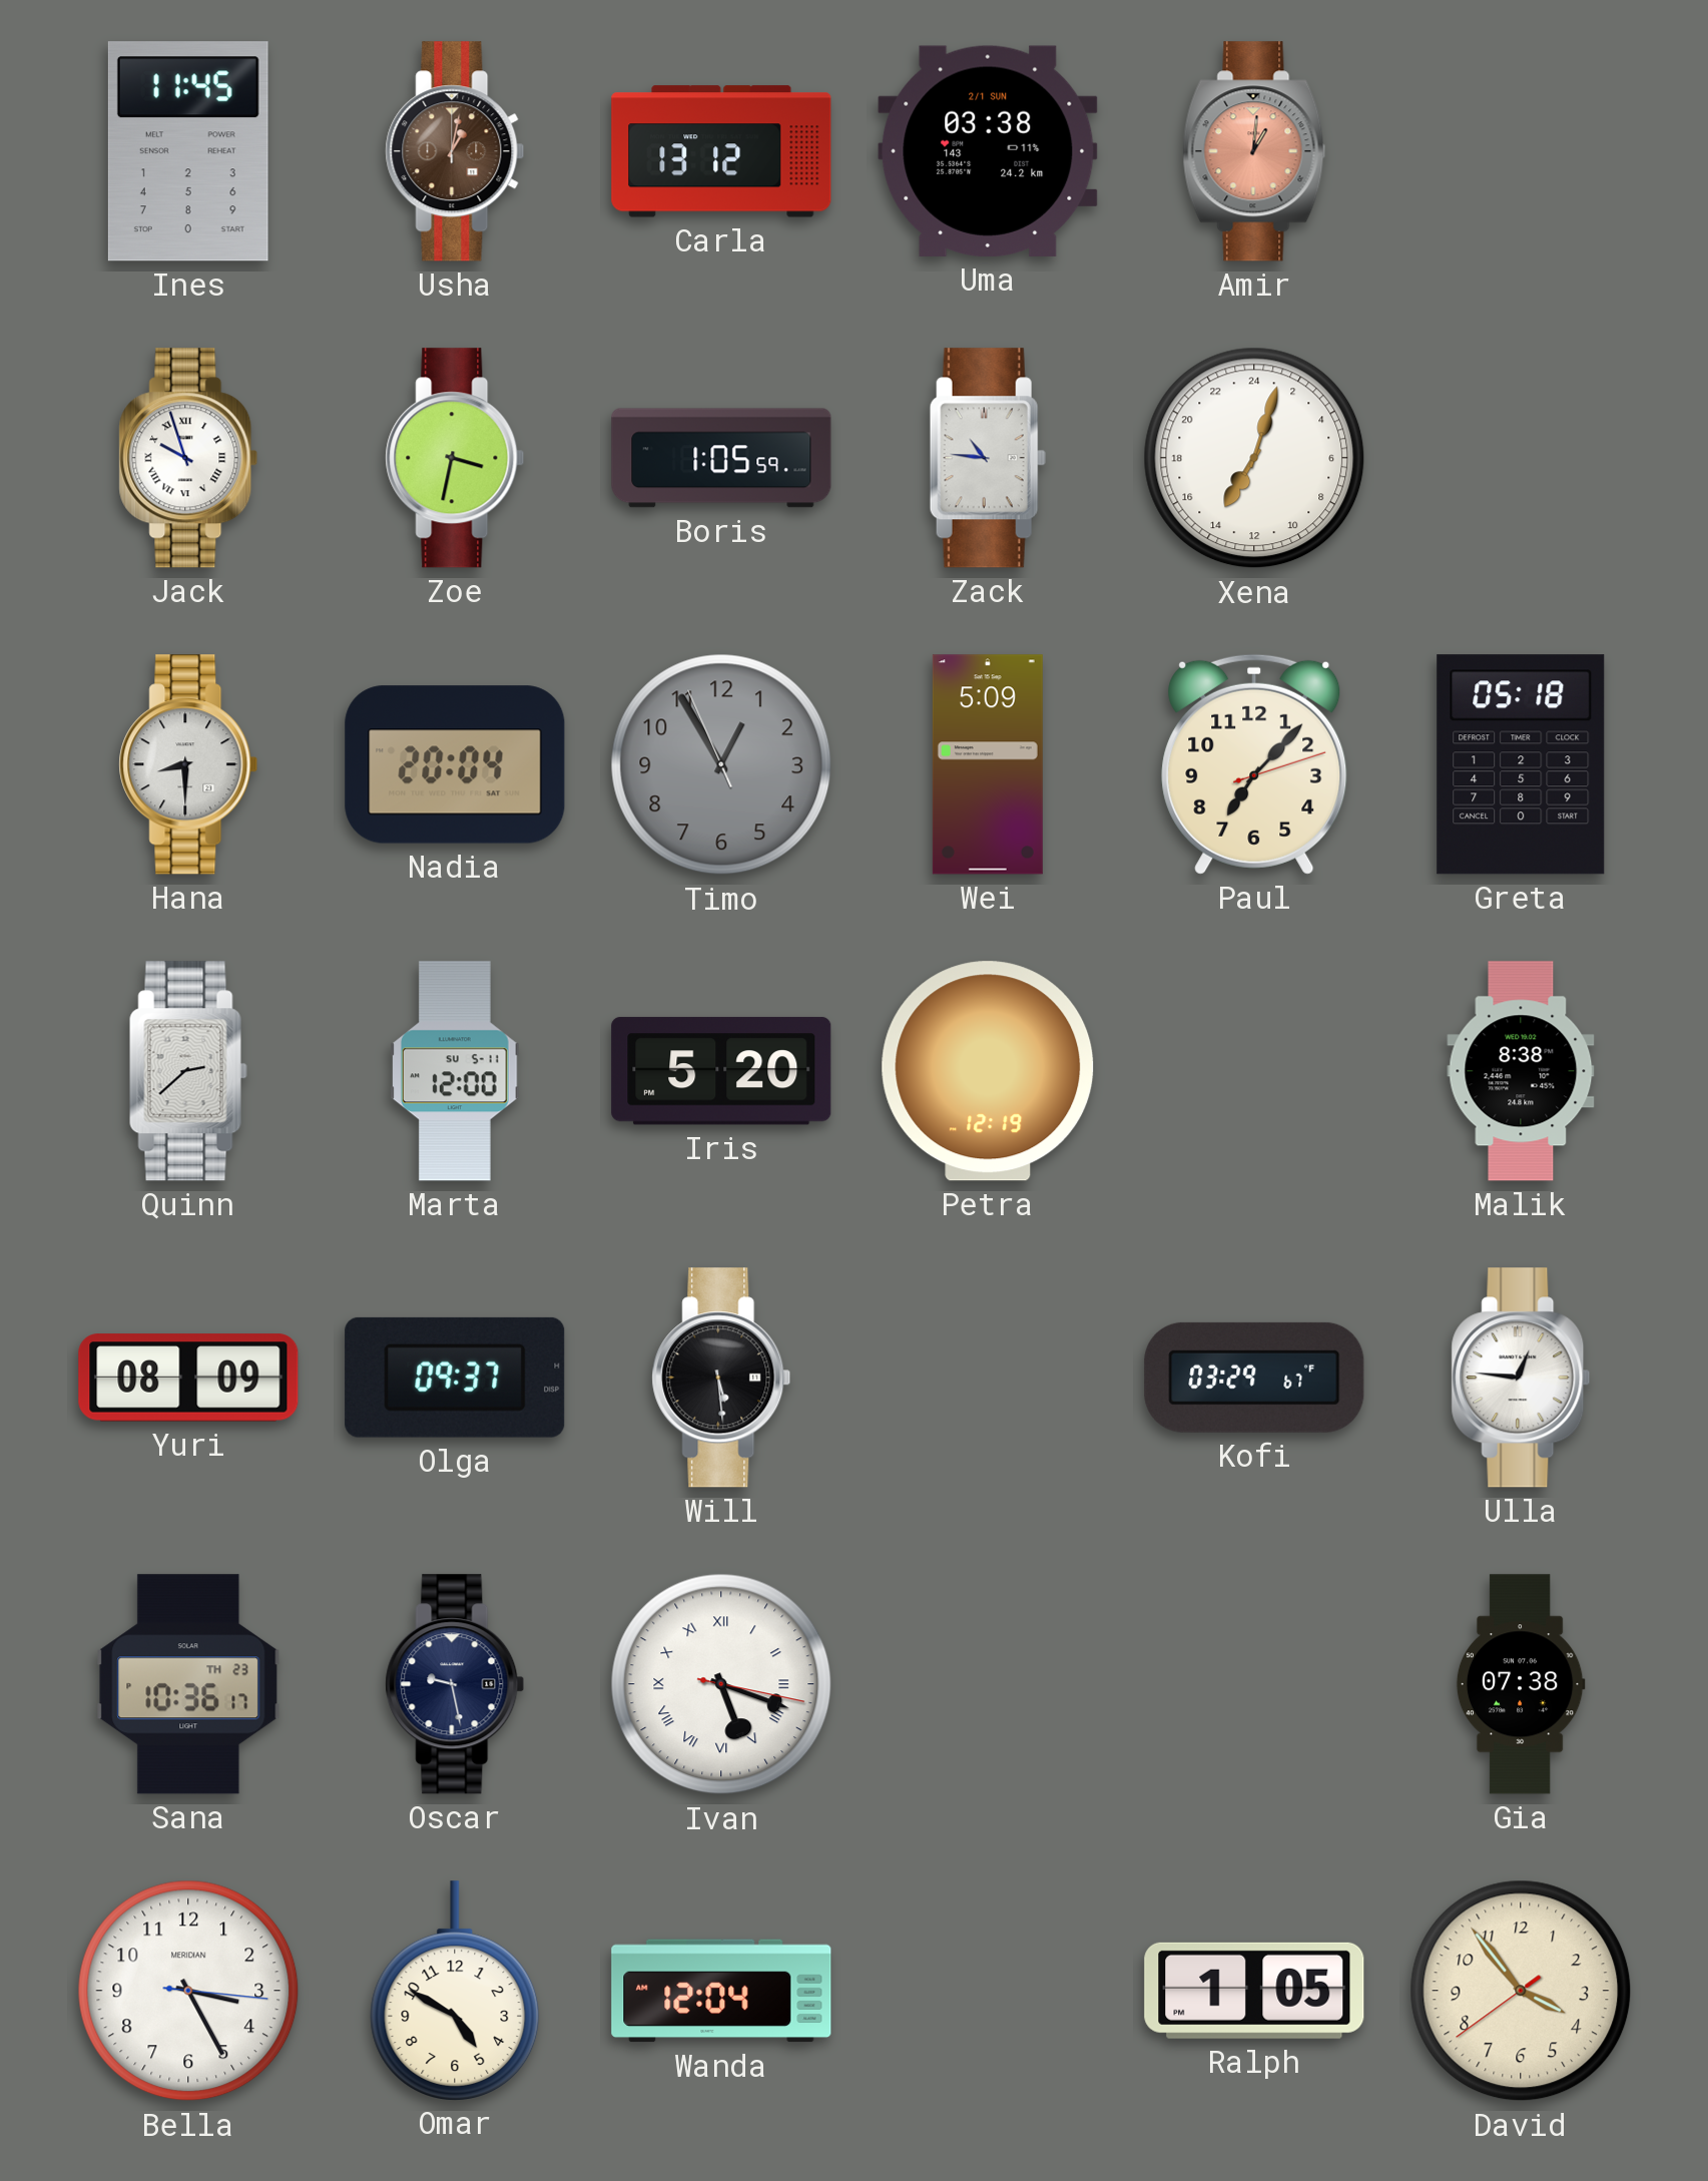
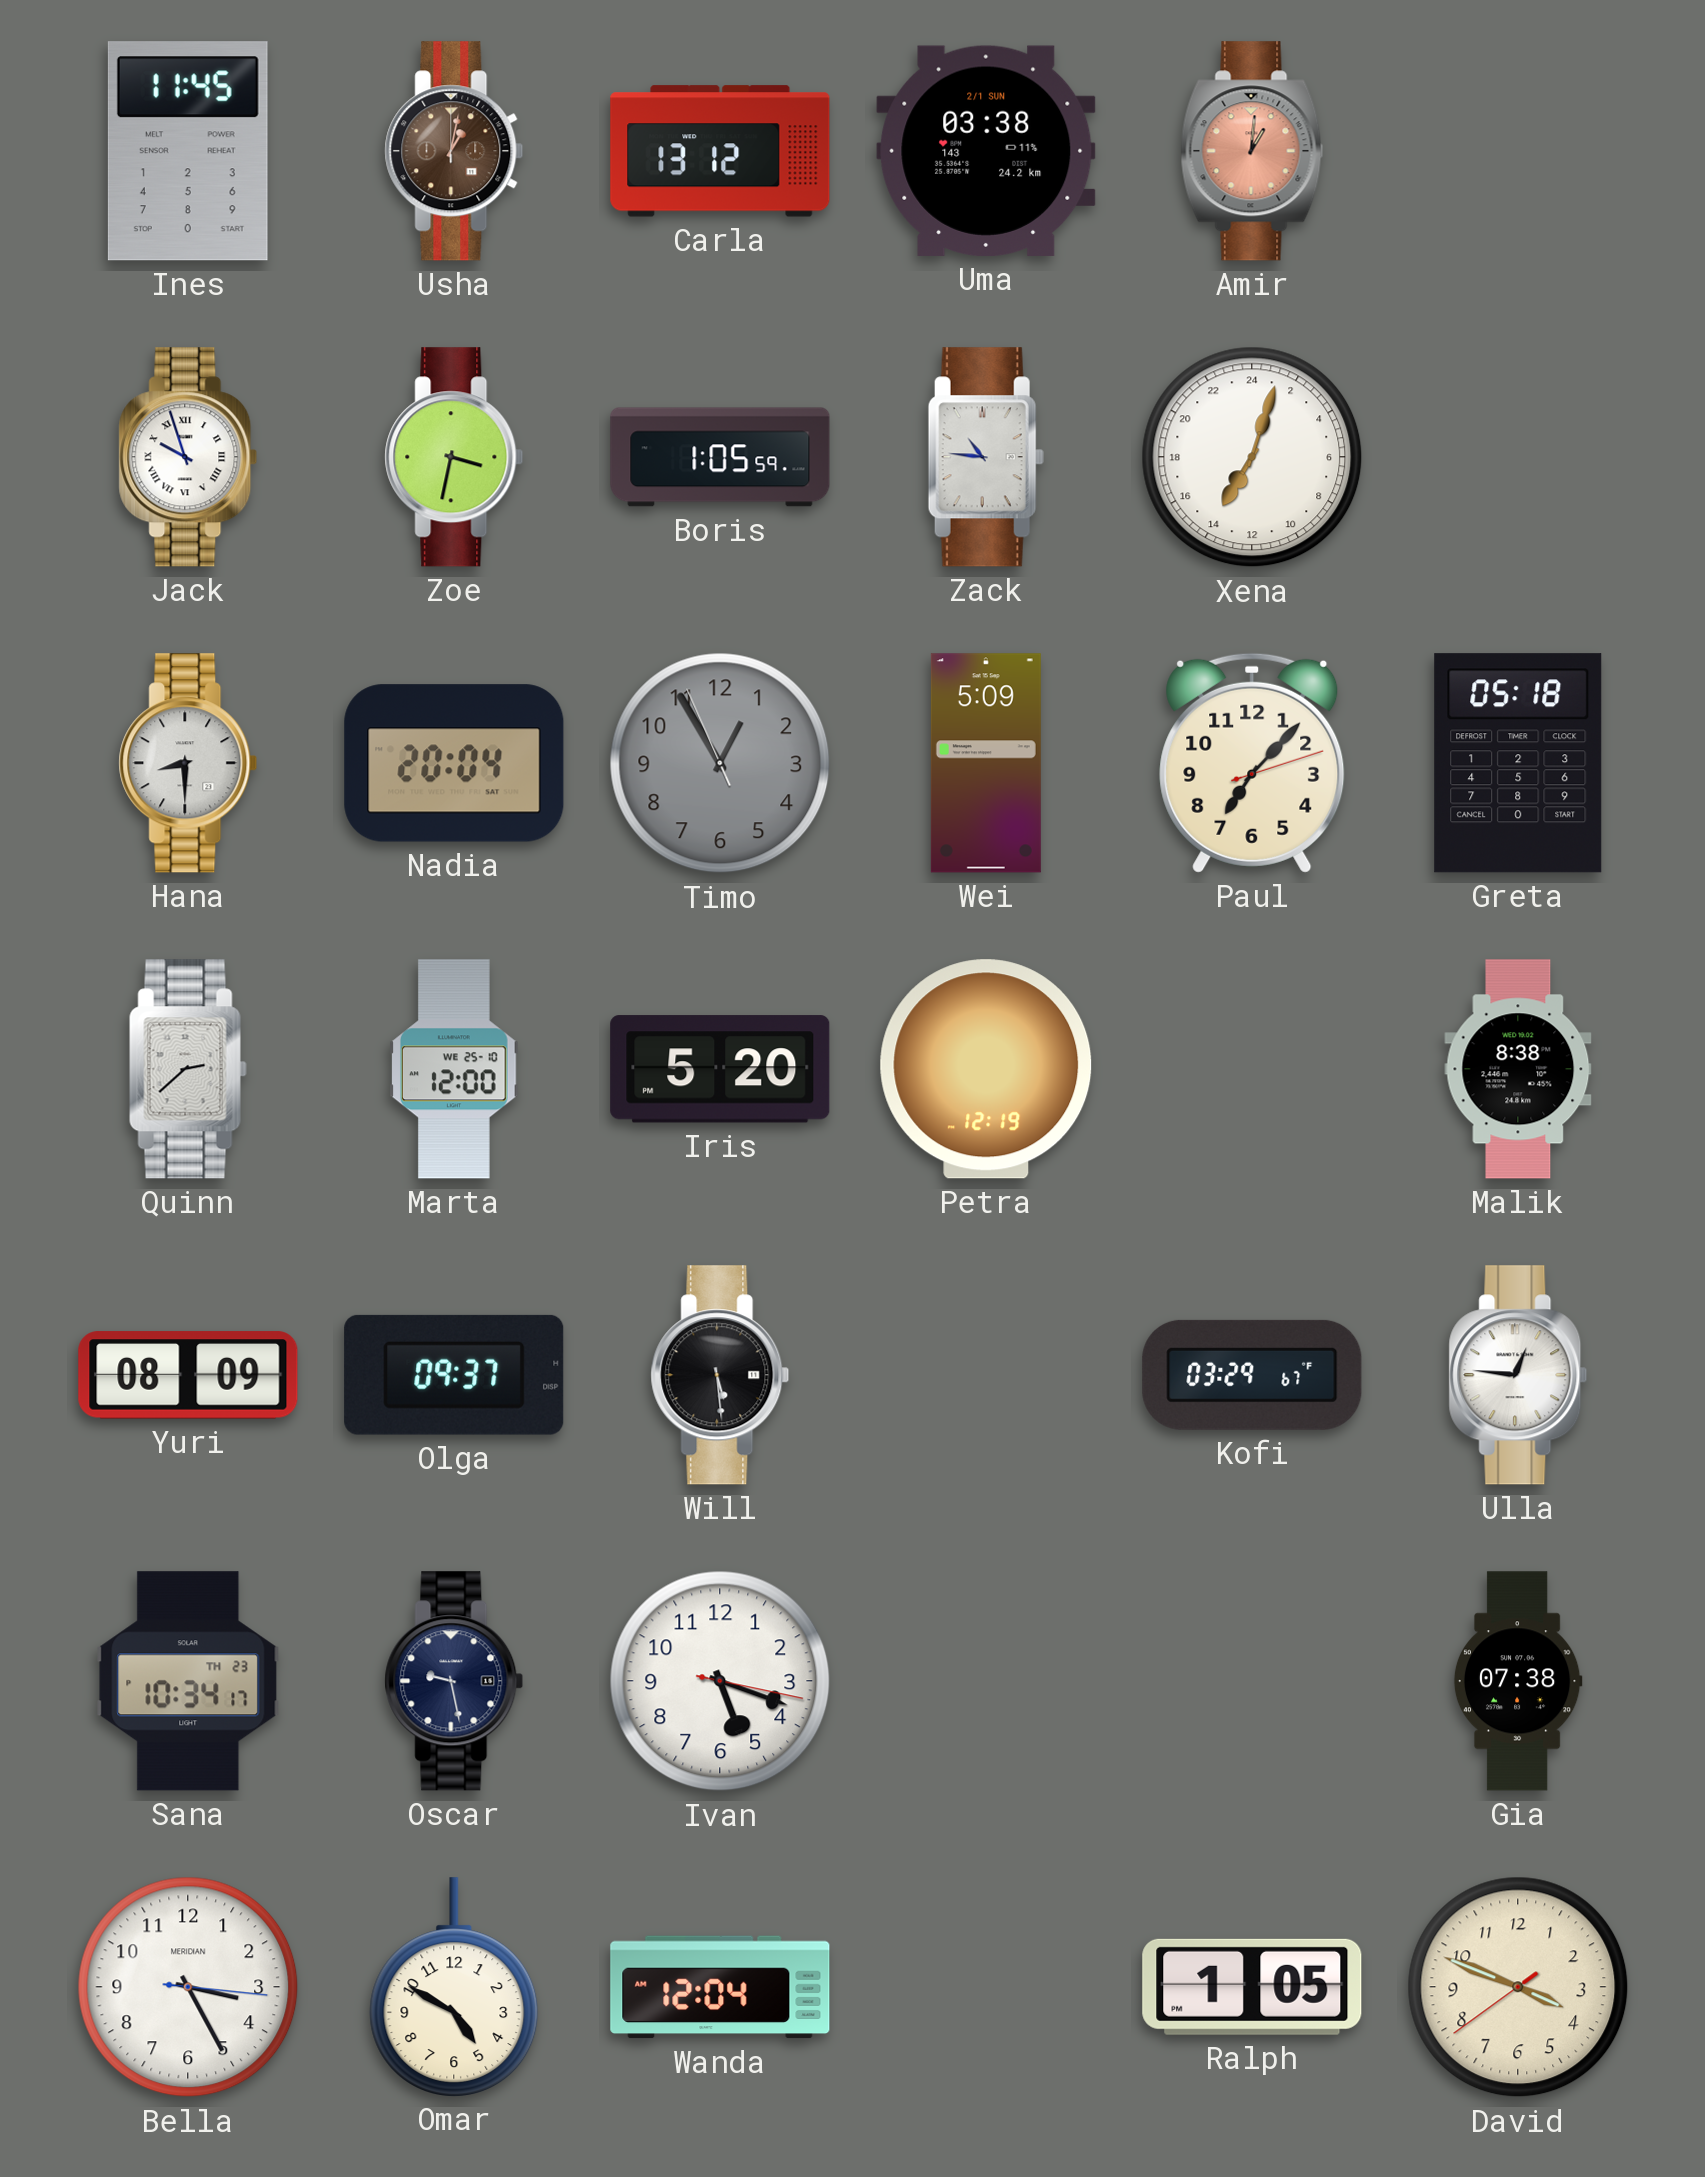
Marta date: SU 5-11 -> WE 25-10
Sana: 10:36 -> 10:34
Ivan numerals: Roman -> Arabic
David: 3:53 -> 3:48
